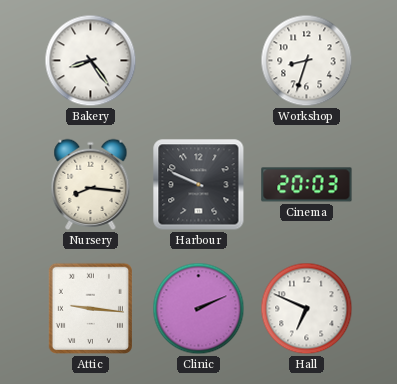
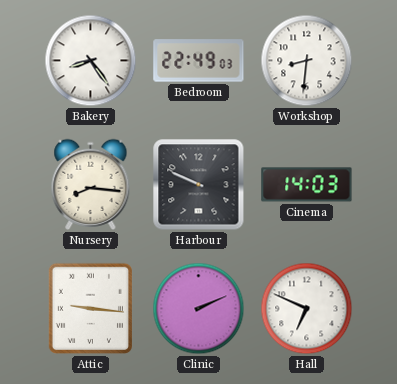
Bedroom: none -> 22:49
Workshop: 8:33 -> 8:31
Cinema: 20:03 -> 14:03
